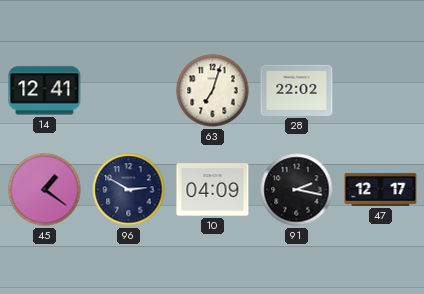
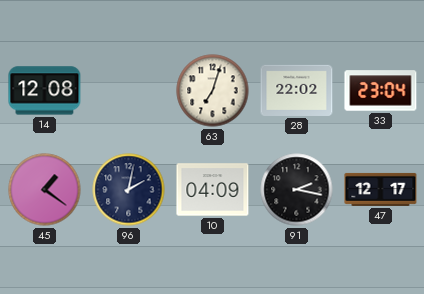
14: 12:41 -> 12:08
33: none -> 23:04
96: 2:50 -> 2:02
